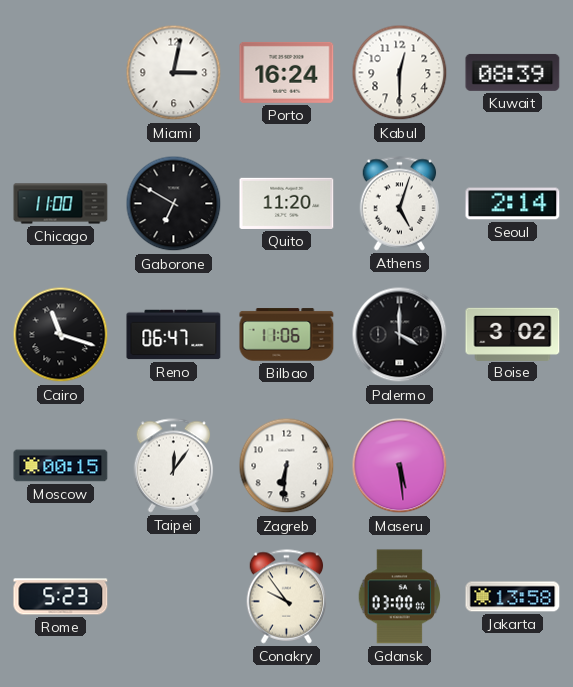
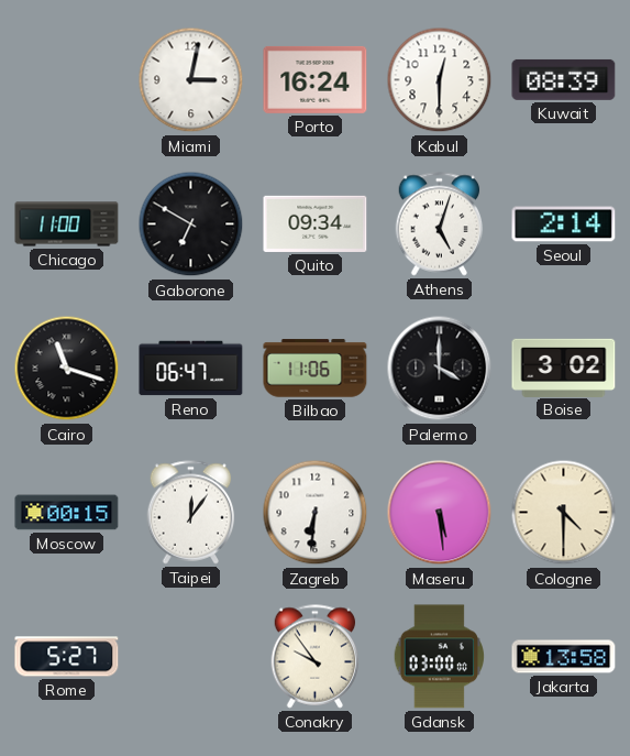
Quito: 11:20 -> 09:34
Cologne: none -> 4:30
Rome: 5:23 -> 5:27
